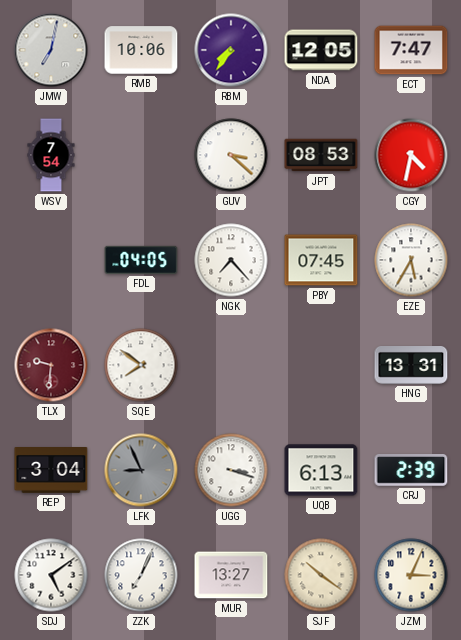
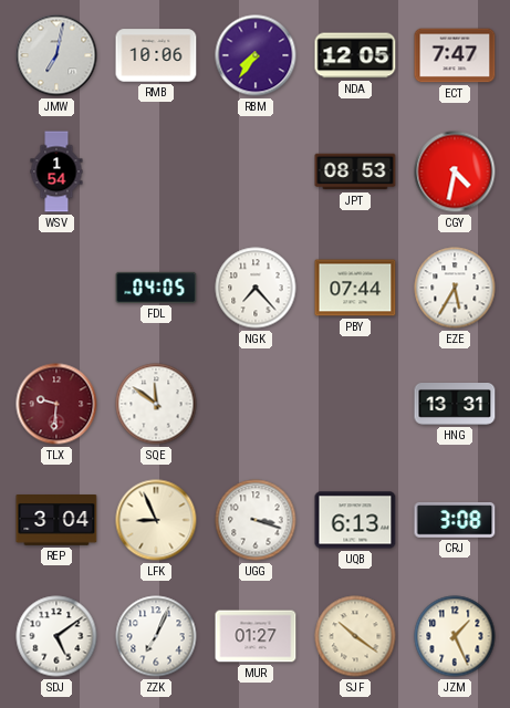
WSV: 7:54 -> 1:54
GUV: 3:22 -> none
PBY: 07:45 -> 07:44
SQE: 7:51 -> 11:51
LFK dial: grey -> cream
CRJ: 2:39 -> 3:08
MUR: 13:27 -> 01:27
JZM: 3:04 -> 1:26
